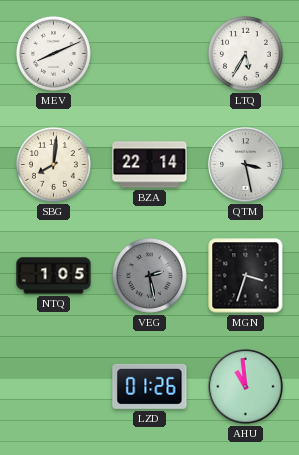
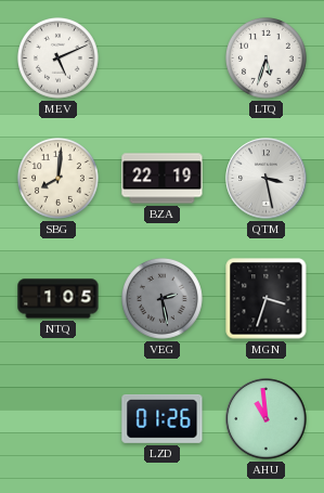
MEV: 8:11 -> 5:11
LTQ: 5:35 -> 5:33
BZA: 22:14 -> 22:19
